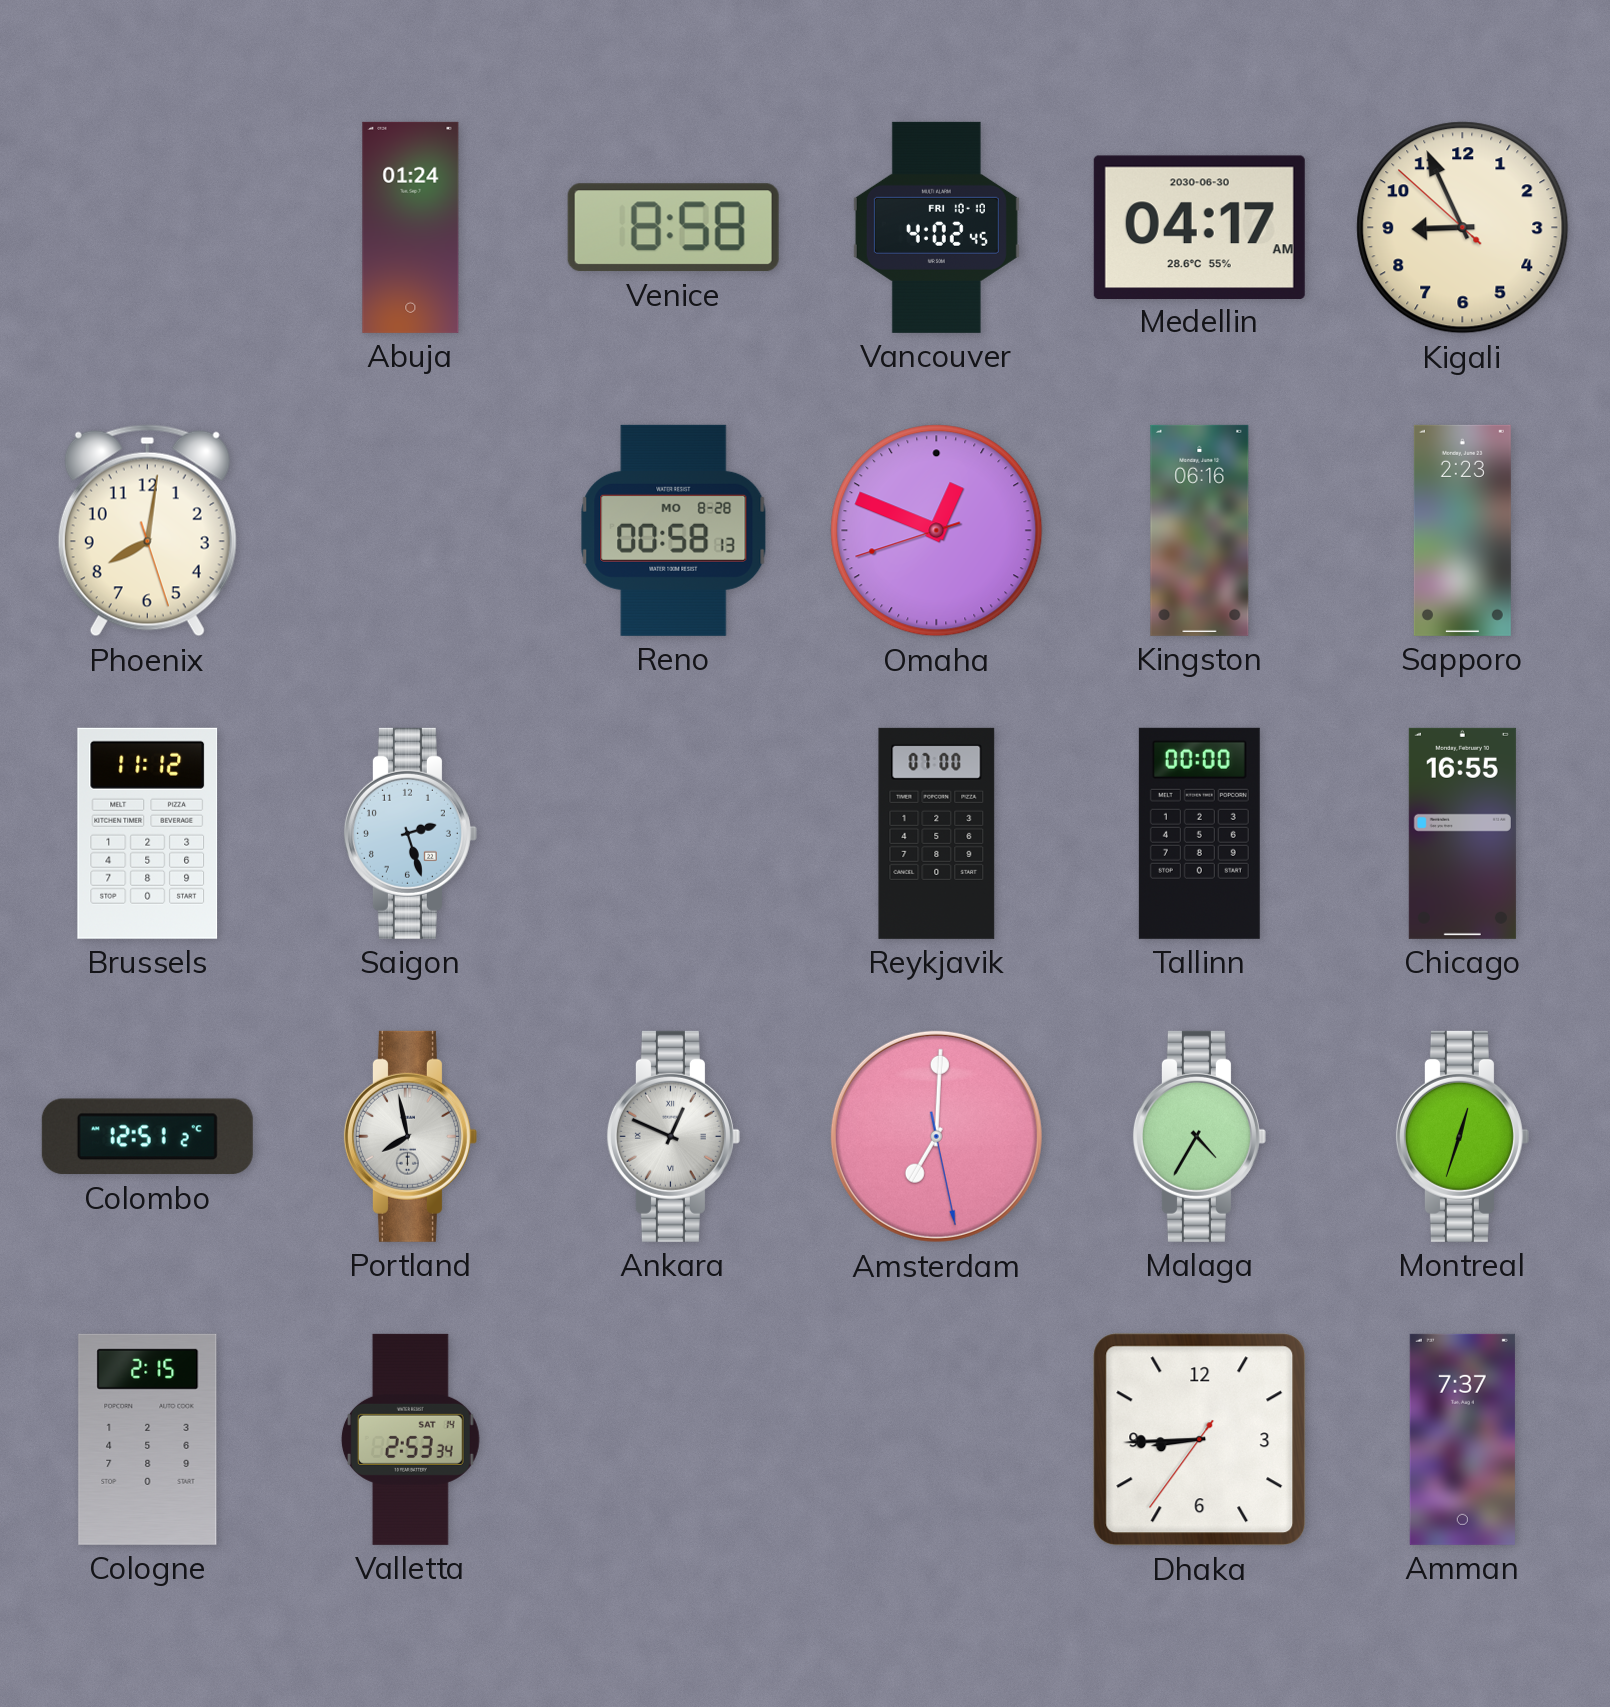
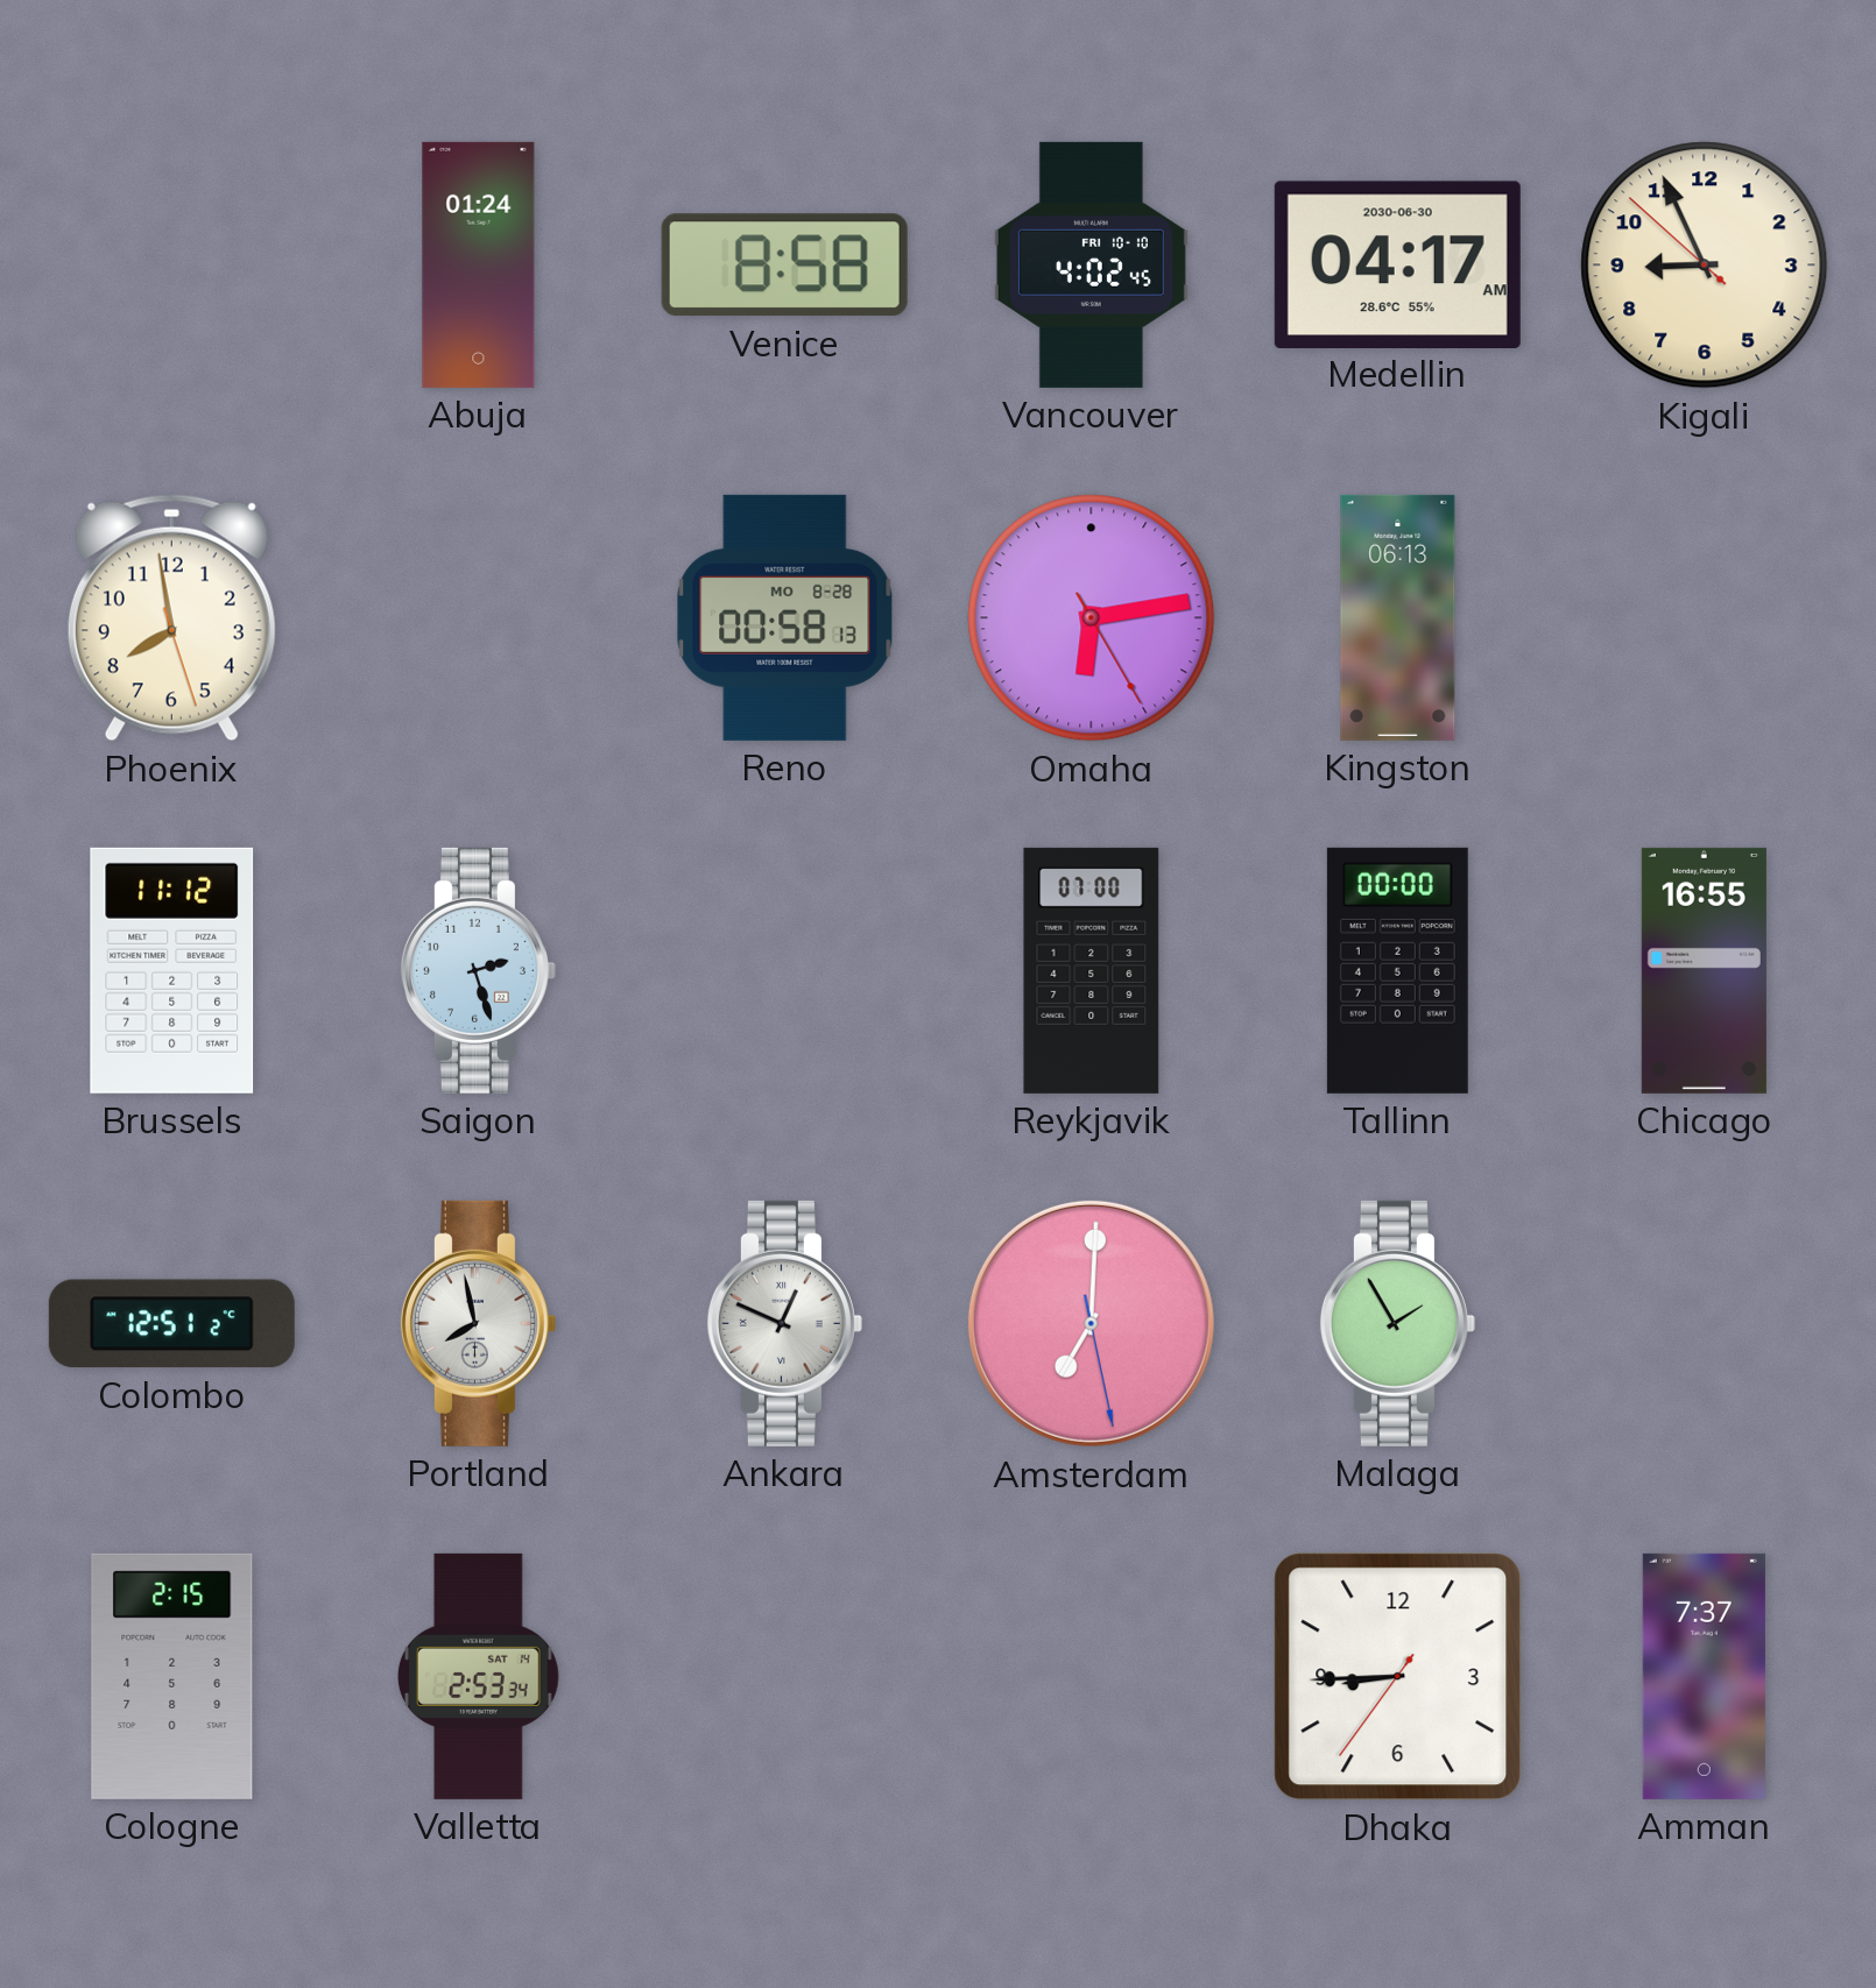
Phoenix: 8:01 -> 7:58
Omaha: 12:48 -> 6:13
Kingston: 06:16 -> 06:13
Sapporo: 2:23 -> none
Malaga: 4:35 -> 1:55
Montreal: 12:33 -> none
